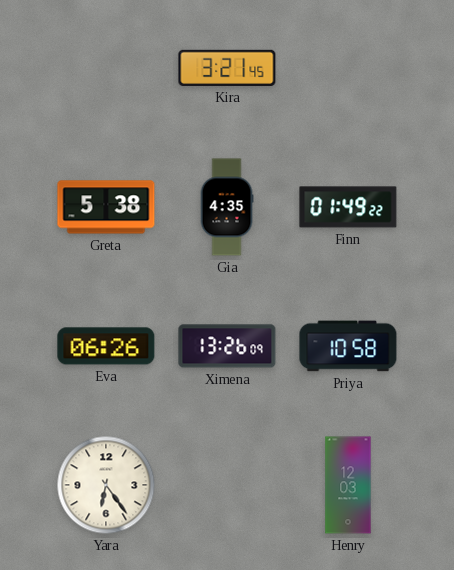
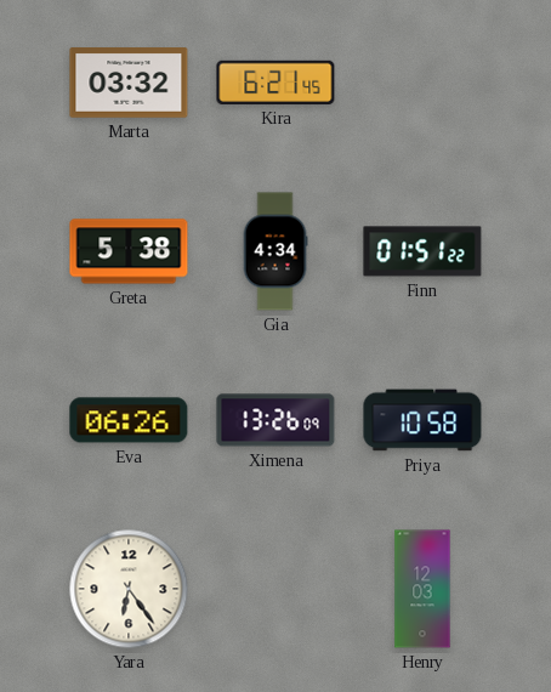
Marta: none -> 03:32
Kira: 3:21 -> 6:21
Gia: 4:35 -> 4:34
Finn: 01:49 -> 01:51
